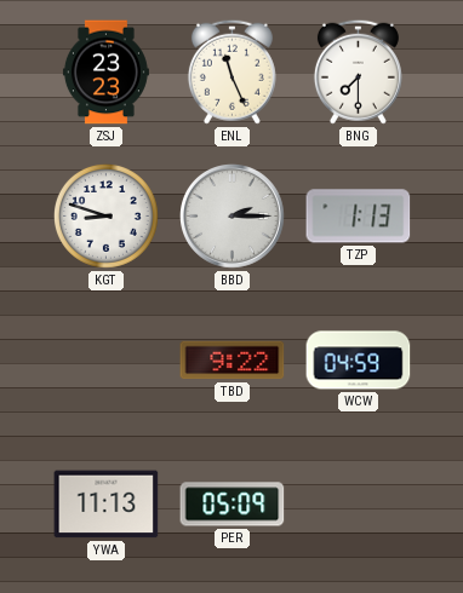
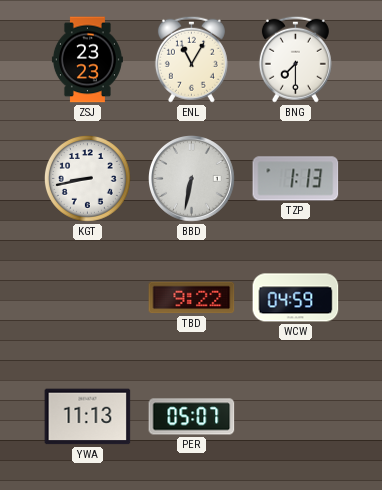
ENL: 11:26 -> 11:05
KGT: 8:48 -> 8:43
BBD: 2:15 -> 6:32
PER: 05:09 -> 05:07
